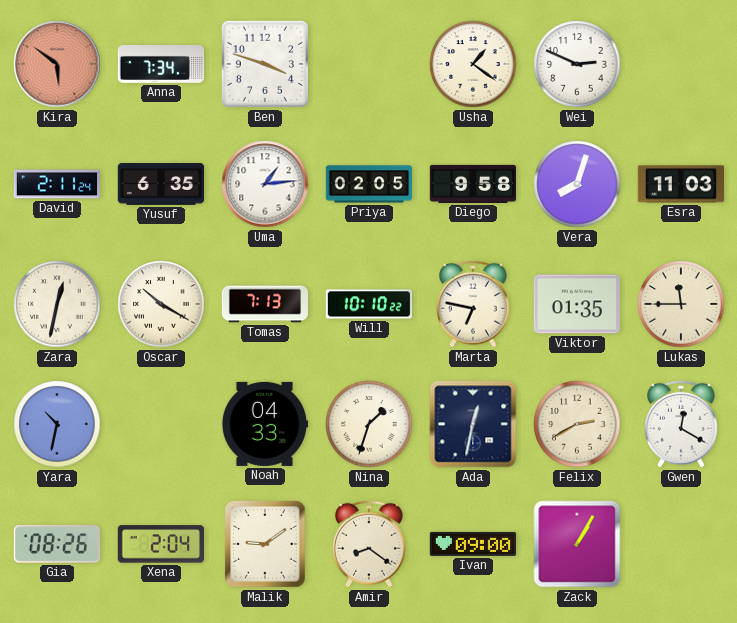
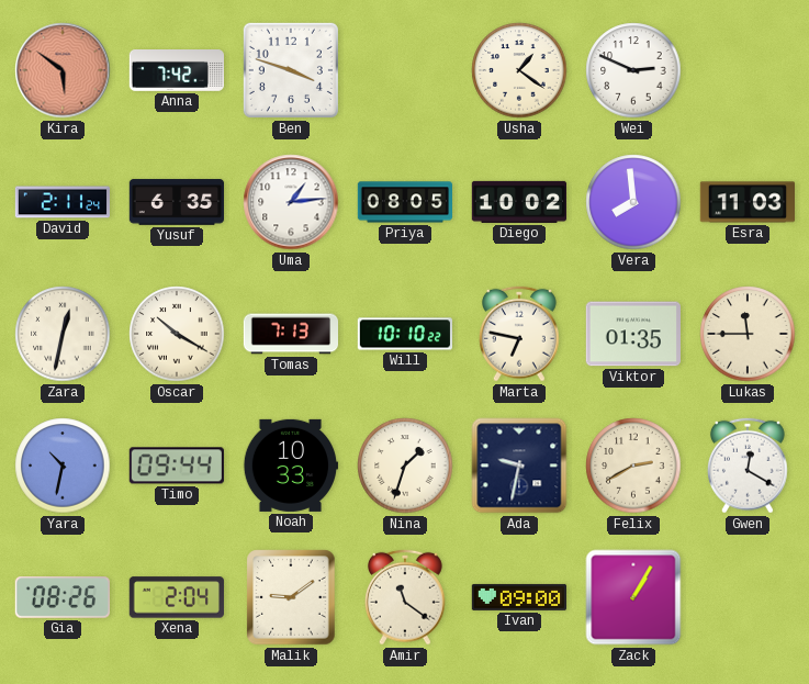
Anna: 7:34 -> 7:42
Priya: 02:05 -> 08:05
Diego: 9:58 -> 10:02
Vera: 8:03 -> 7:59
Timo: none -> 09:44
Noah: 04:33 -> 10:33
Ada: 12:32 -> 9:32
Amir: 8:21 -> 11:21
